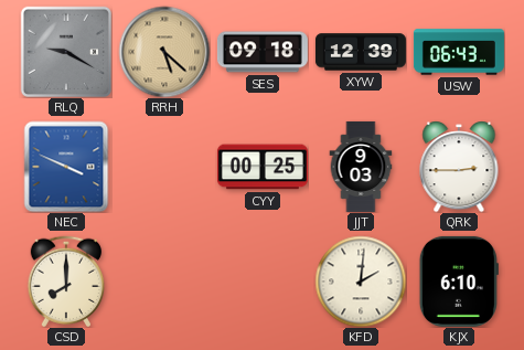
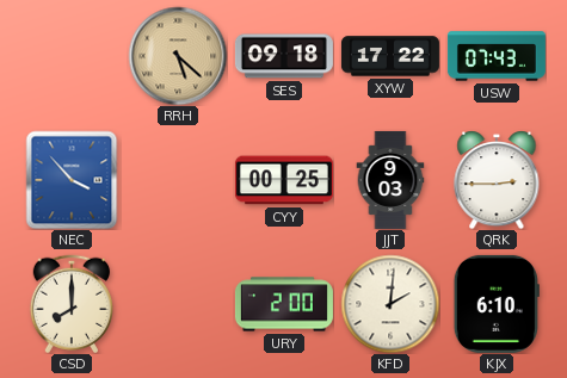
RLQ: 9:20 -> none
XYW: 12:39 -> 17:22
USW: 06:43 -> 07:43
NEC: 3:49 -> 3:53
URY: none -> 2:00
